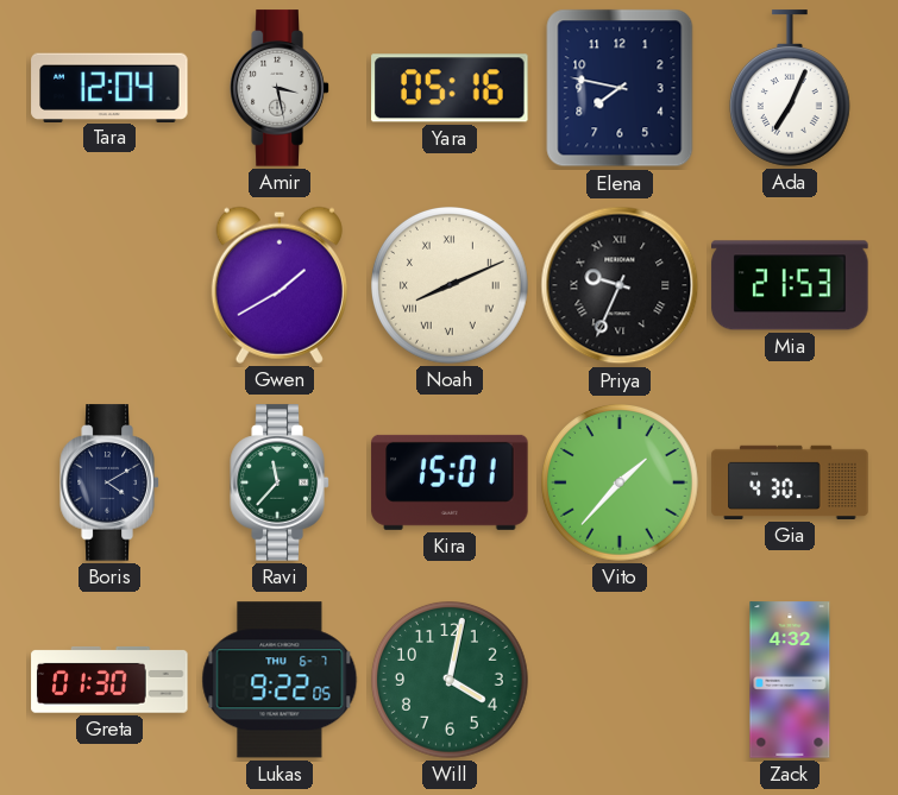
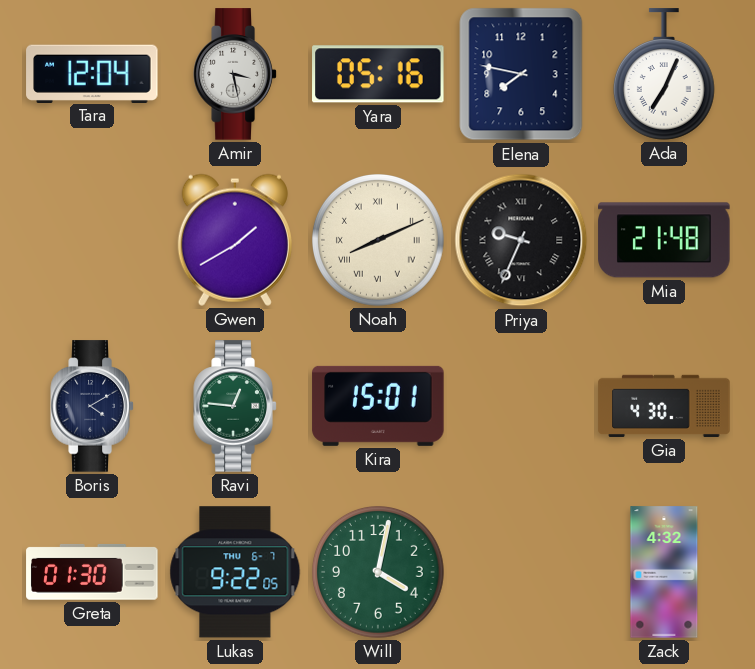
Mia: 21:53 -> 21:48
Ravi: 11:37 -> 12:46
Vito: 1:37 -> none
